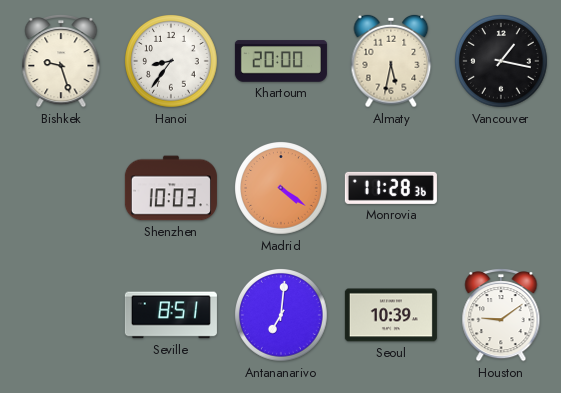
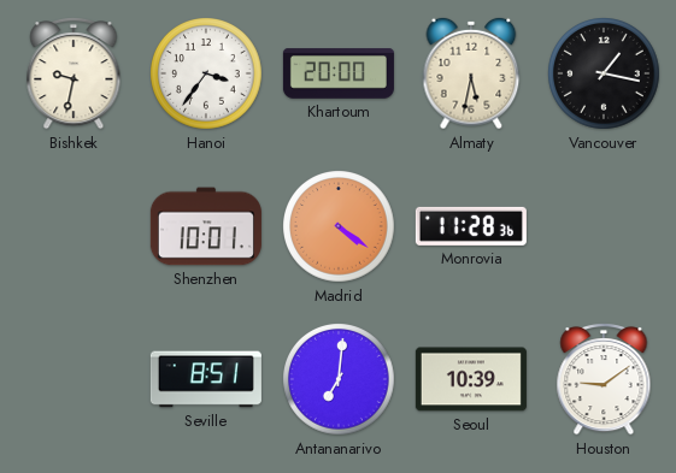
Bishkek: 9:27 -> 9:32
Hanoi: 8:36 -> 3:36
Shenzhen: 10:03 -> 10:01
